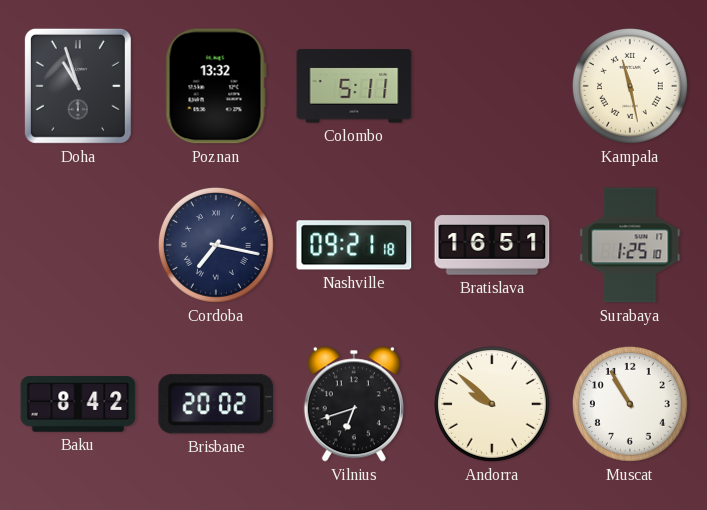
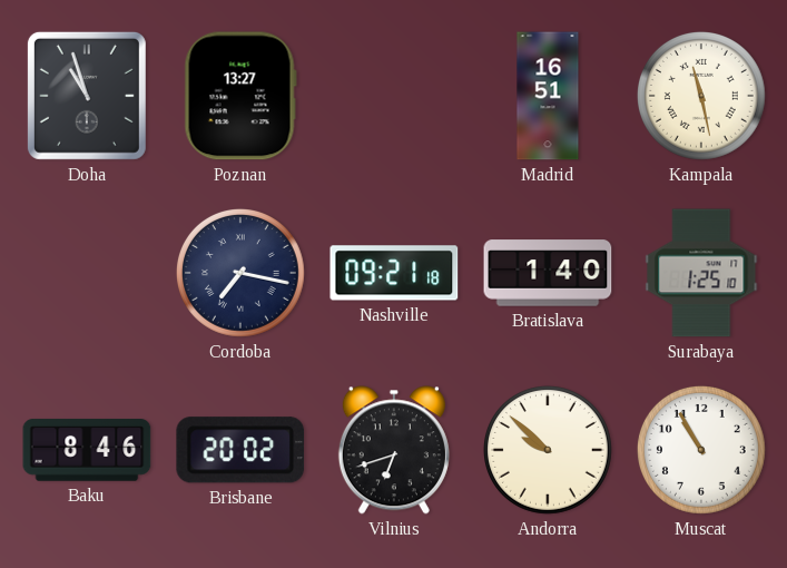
Poznan: 13:32 -> 13:27
Colombo: 5:11 -> none
Madrid: none -> 16:51
Bratislava: 16:51 -> 1:40
Baku: 8:42 -> 8:46
